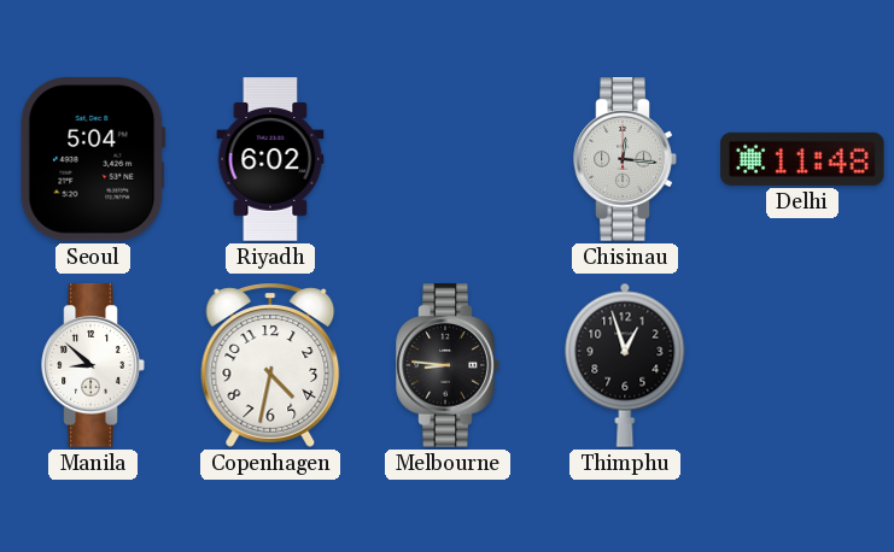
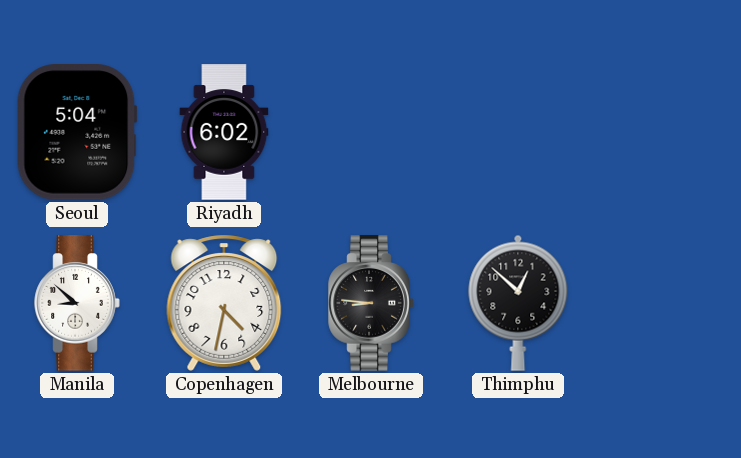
Chisinau: 12:16 -> none
Delhi: 11:48 -> none
Thimphu: 12:57 -> 12:52
